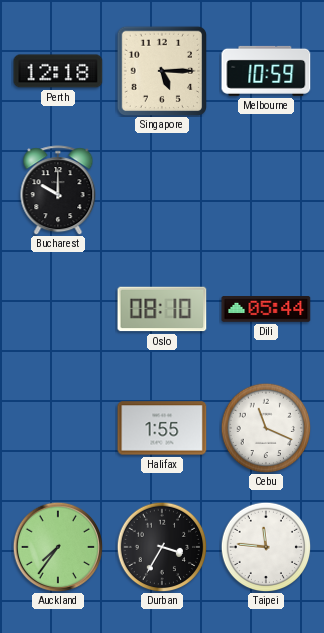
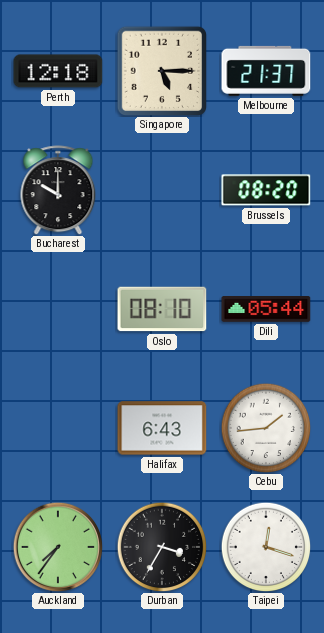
Melbourne: 10:59 -> 21:37
Brussels: none -> 08:20
Halifax: 1:55 -> 6:43
Cebu: 11:19 -> 1:44
Taipei: 11:46 -> 12:18
